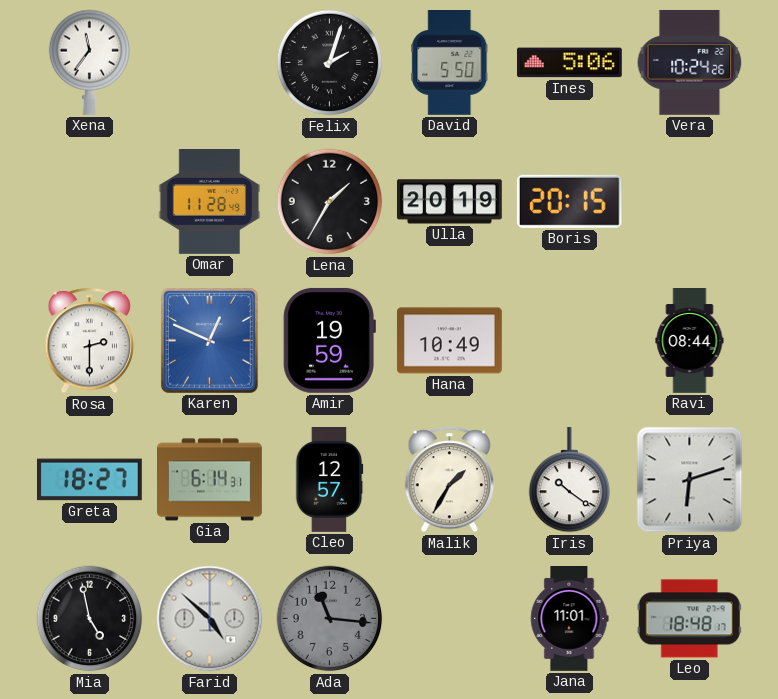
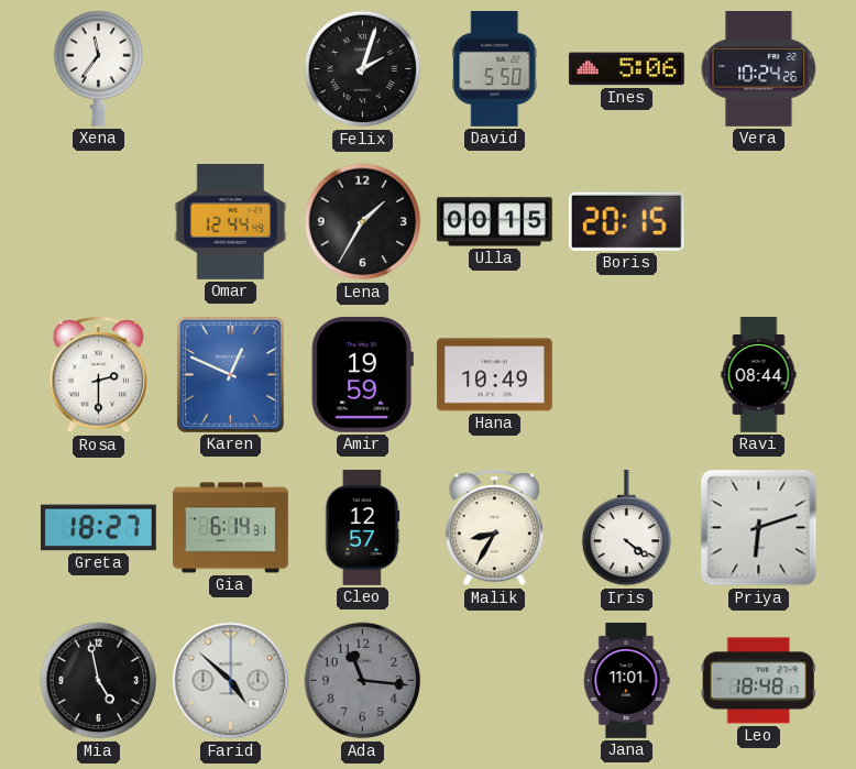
Omar: 11:28 -> 12:44
Ulla: 20:19 -> 00:15
Malik: 1:35 -> 8:35
Iris: 10:21 -> 4:21
